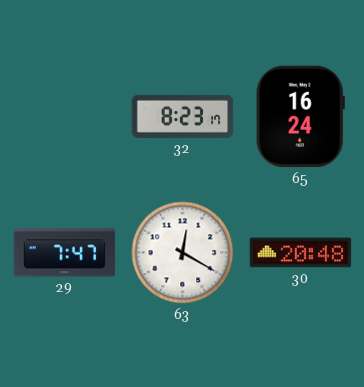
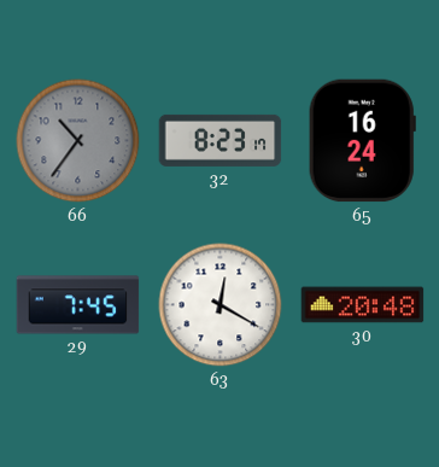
66: none -> 10:36
29: 7:47 -> 7:45
